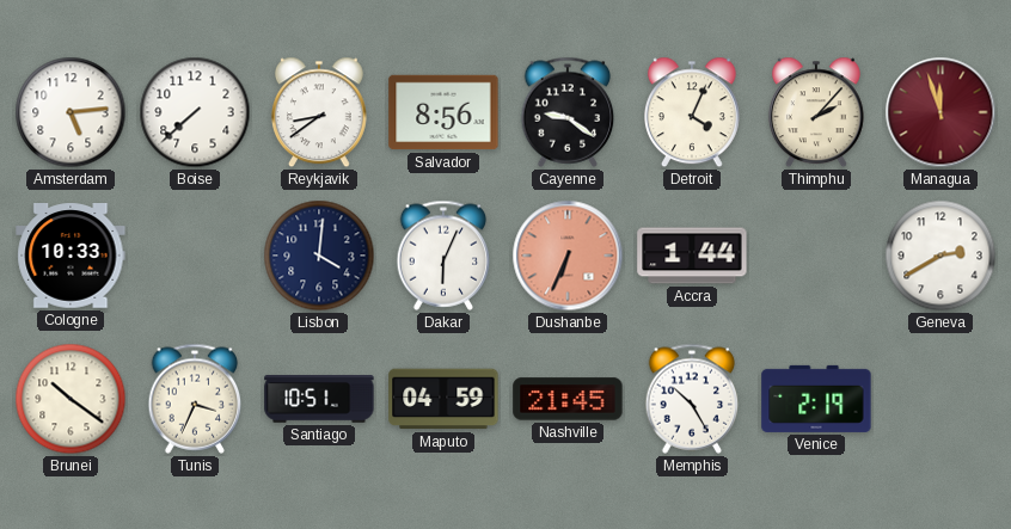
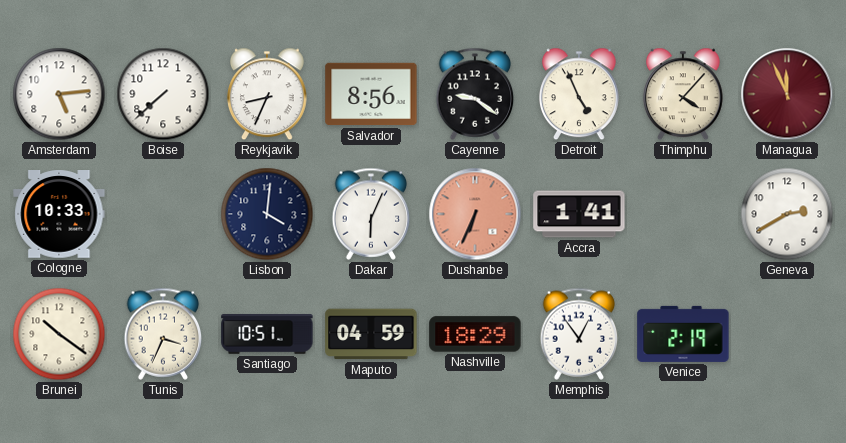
Reykjavik: 8:39 -> 8:34
Detroit: 4:04 -> 4:56
Thimphu: 2:07 -> 4:07
Managua: 11:57 -> 11:56
Accra: 1:44 -> 1:41
Nashville: 21:45 -> 18:29
Memphis: 10:25 -> 12:54
